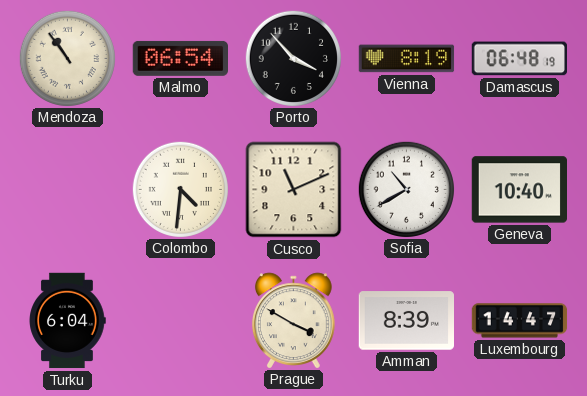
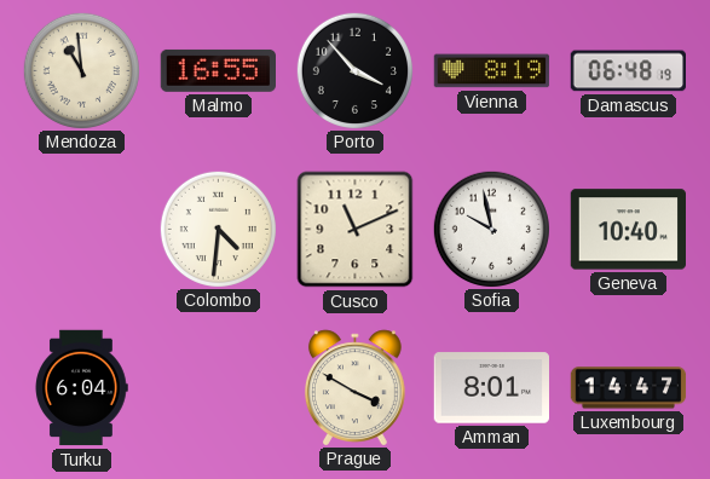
Mendoza: 10:54 -> 10:59
Malmo: 06:54 -> 16:55
Sofia: 10:40 -> 9:58
Amman: 8:39 -> 8:01
